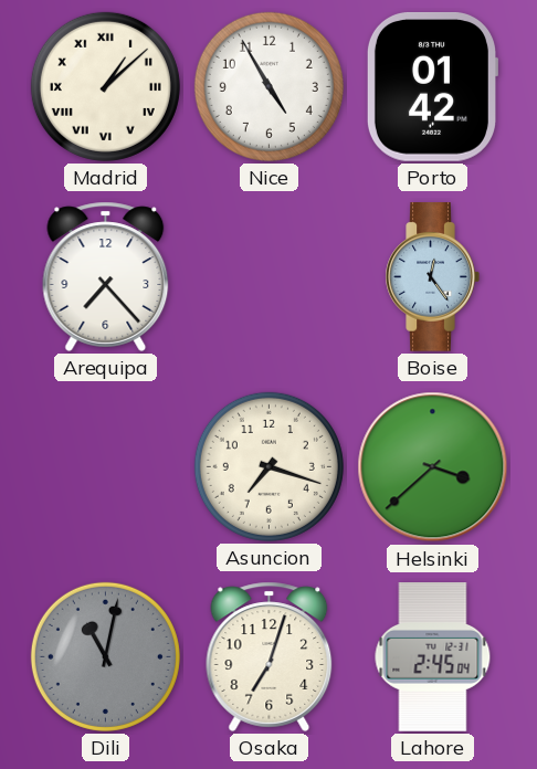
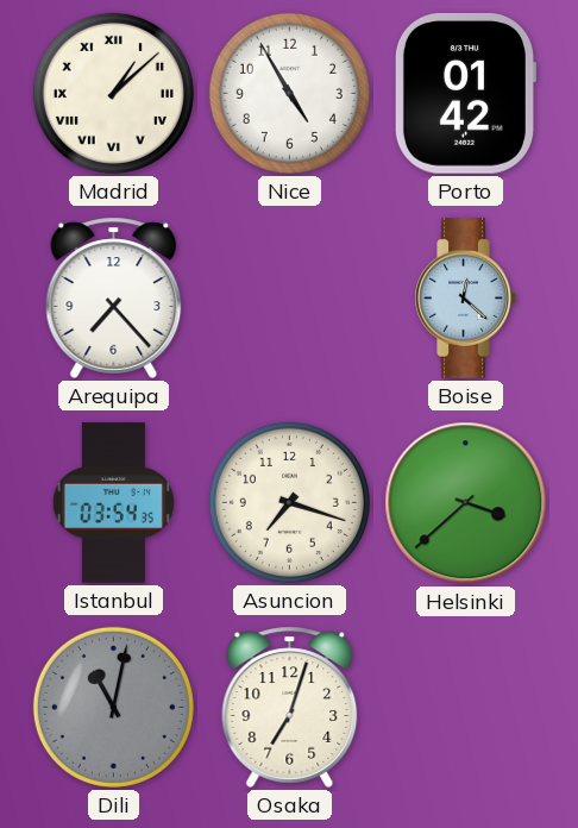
Boise: 12:24 -> 12:22
Istanbul: none -> 03:54
Lahore: 2:45 -> none
